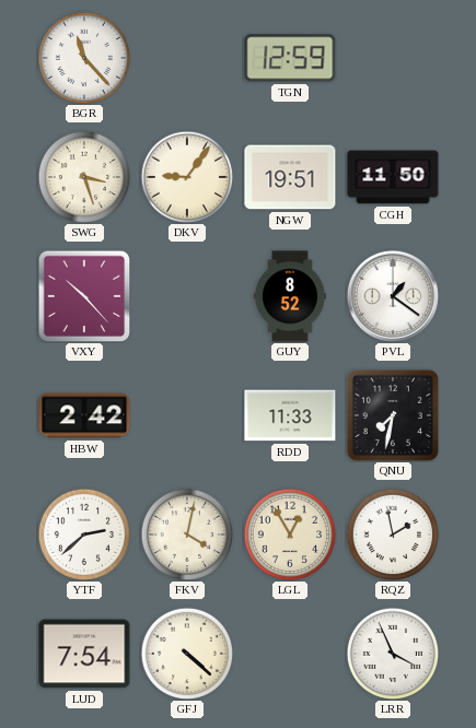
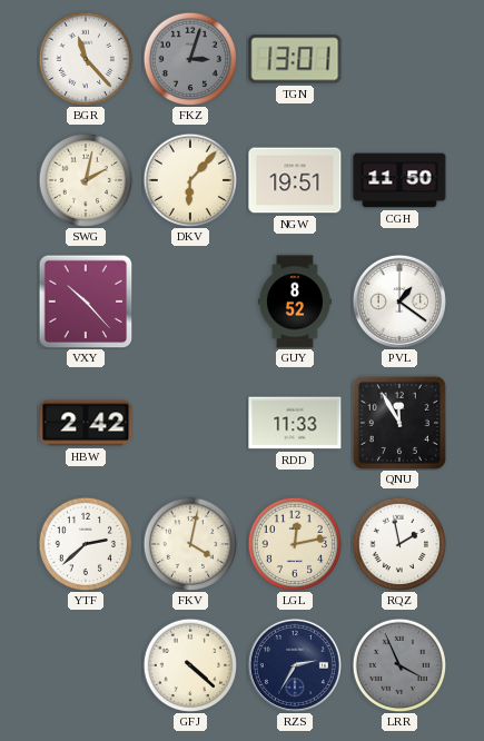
FKZ: none -> 3:03
TGN: 12:59 -> 13:01
SWG: 3:27 -> 2:02
DKV: 9:06 -> 6:07
QNU: 7:32 -> 11:55
LGL: 12:55 -> 12:13
LUD: 7:54 -> none
RZS: none -> 2:35
LRR dial: white -> grey
